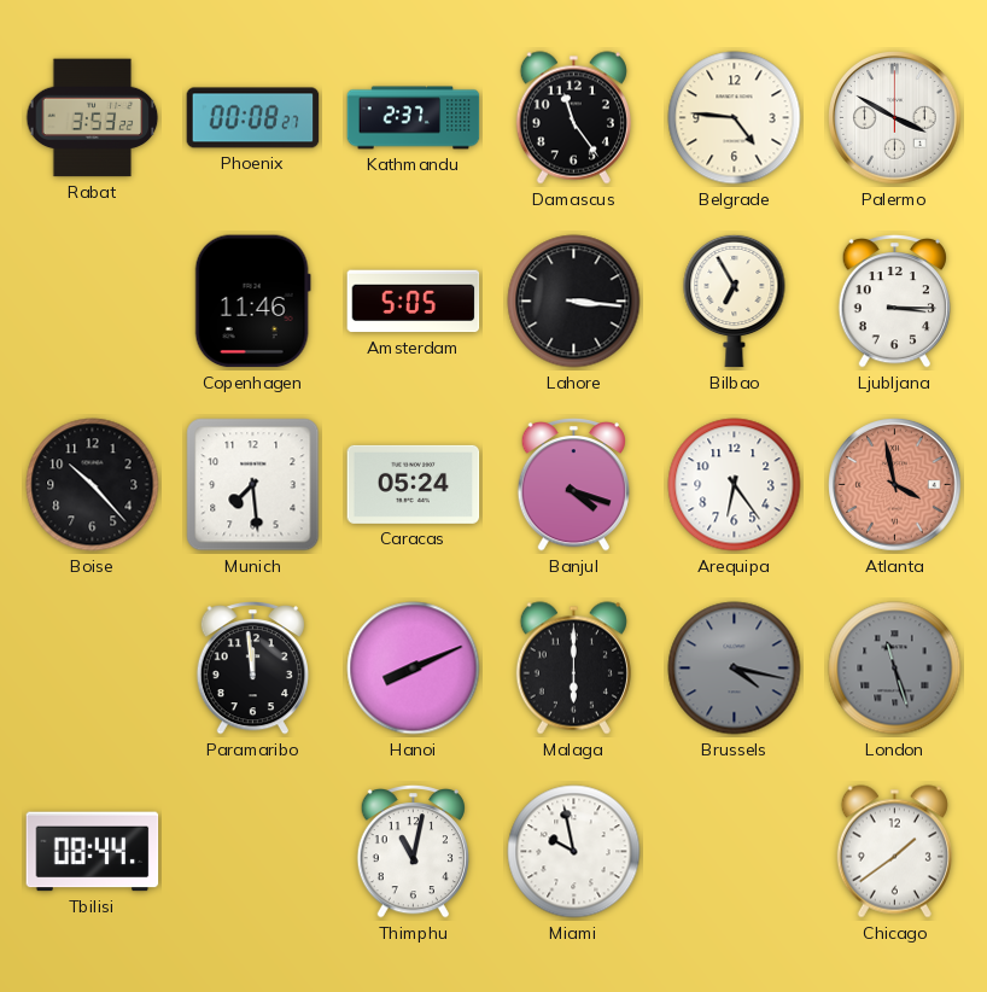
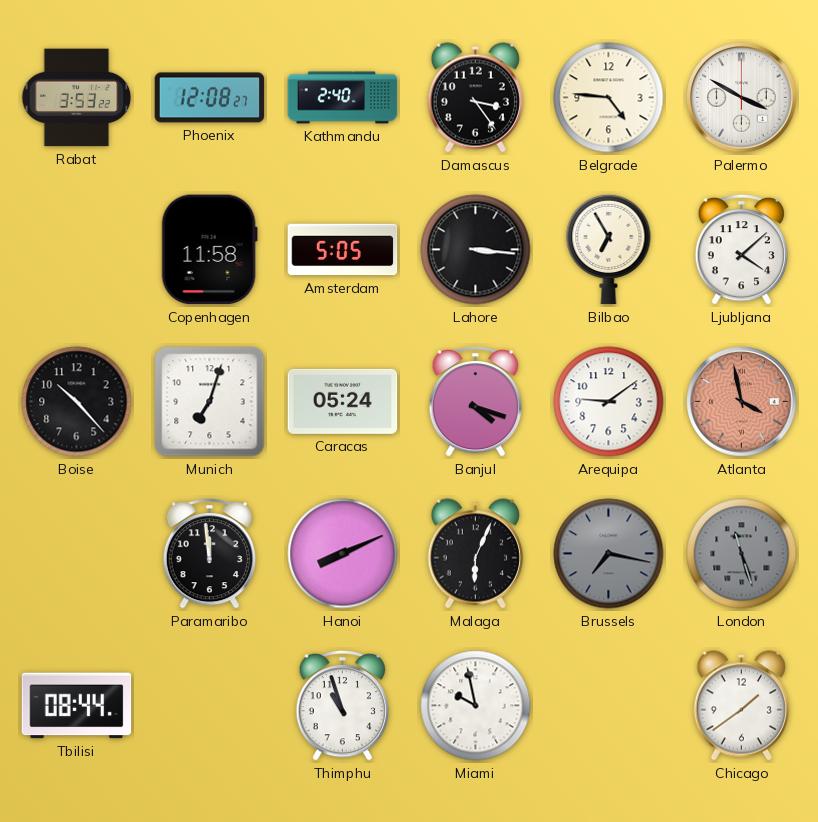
Phoenix: 00:08 -> 12:08
Kathmandu: 2:37 -> 2:40
Damascus: 11:24 -> 3:24
Copenhagen: 11:46 -> 11:58
Ljubljana: 3:15 -> 4:08
Munich: 7:29 -> 7:03
Arequipa: 6:24 -> 9:09
Malaga: 6:00 -> 6:04
Brussels: 4:17 -> 7:17
Thimphu: 11:02 -> 10:57
